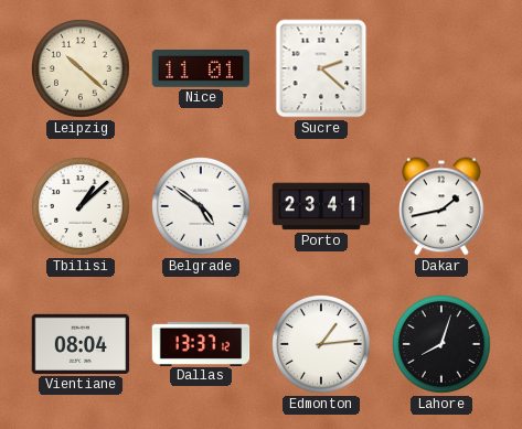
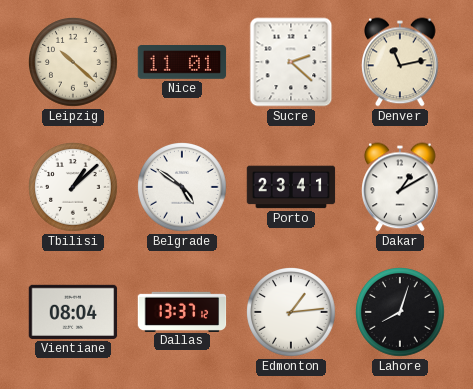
Denver: none -> 11:13
Dakar: 1:43 -> 1:10
